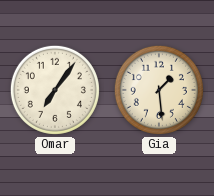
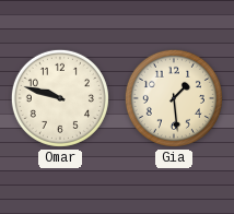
Omar: 7:06 -> 9:48
